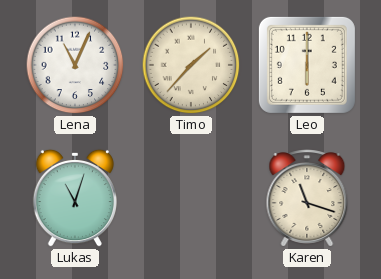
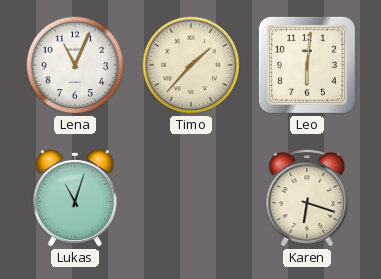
Leo: 6:00 -> 6:01
Karen: 11:18 -> 6:18
